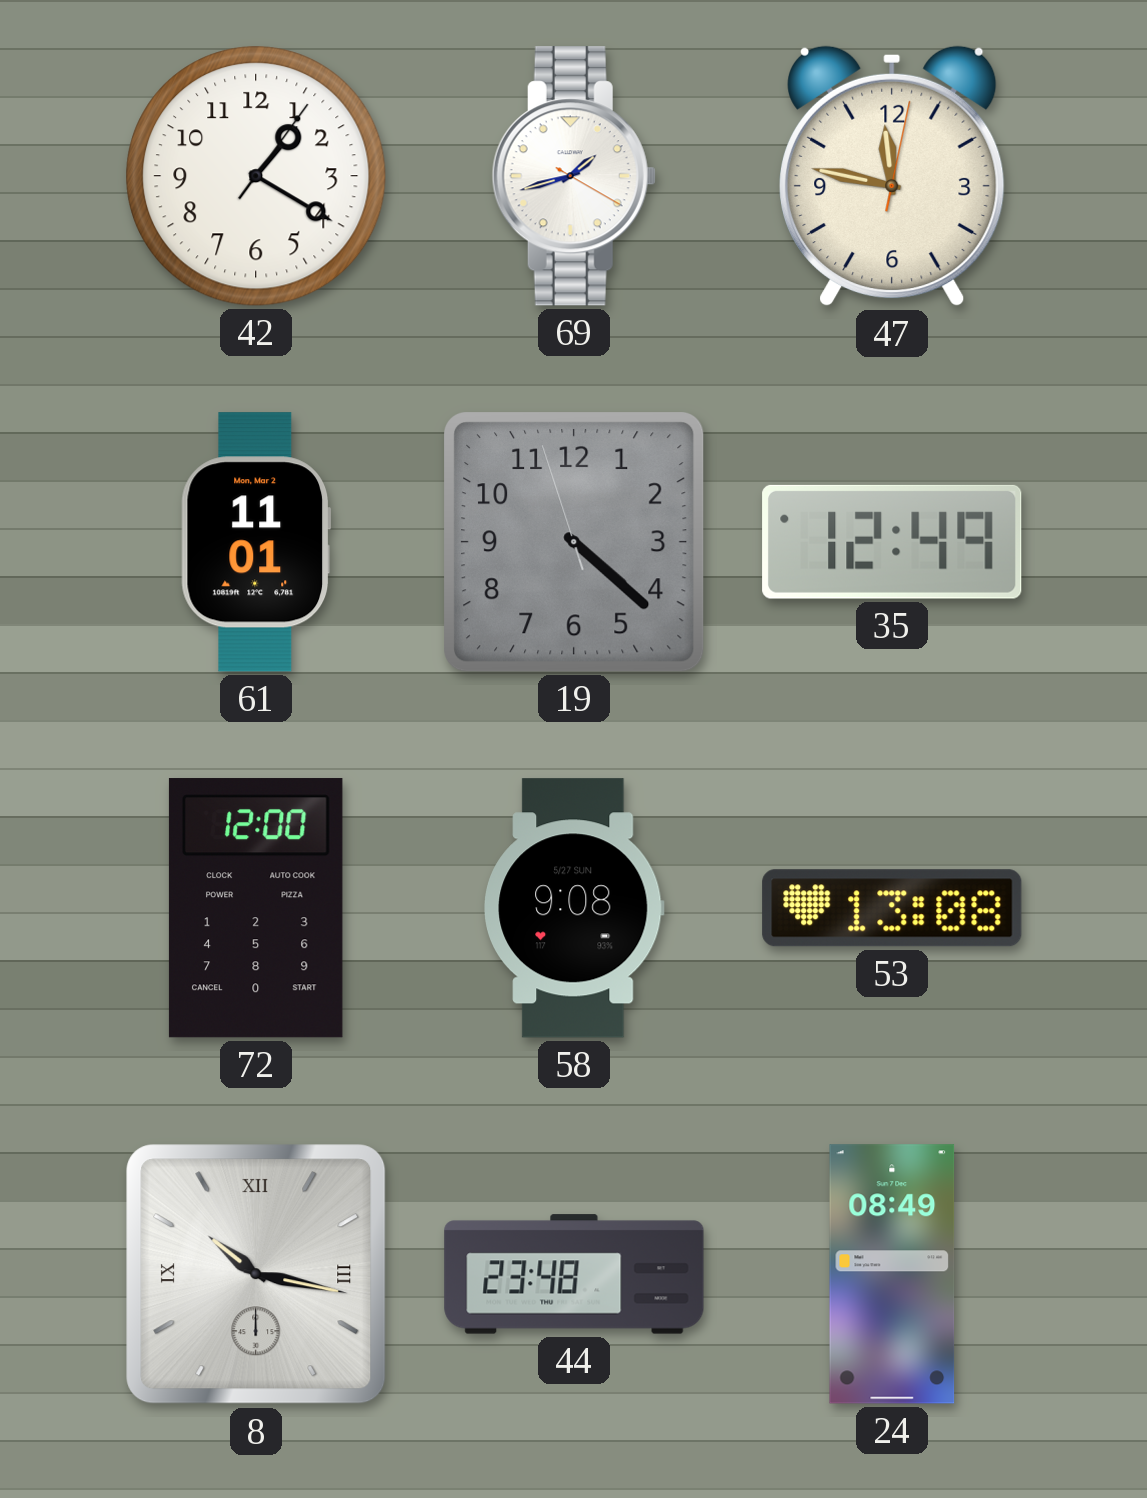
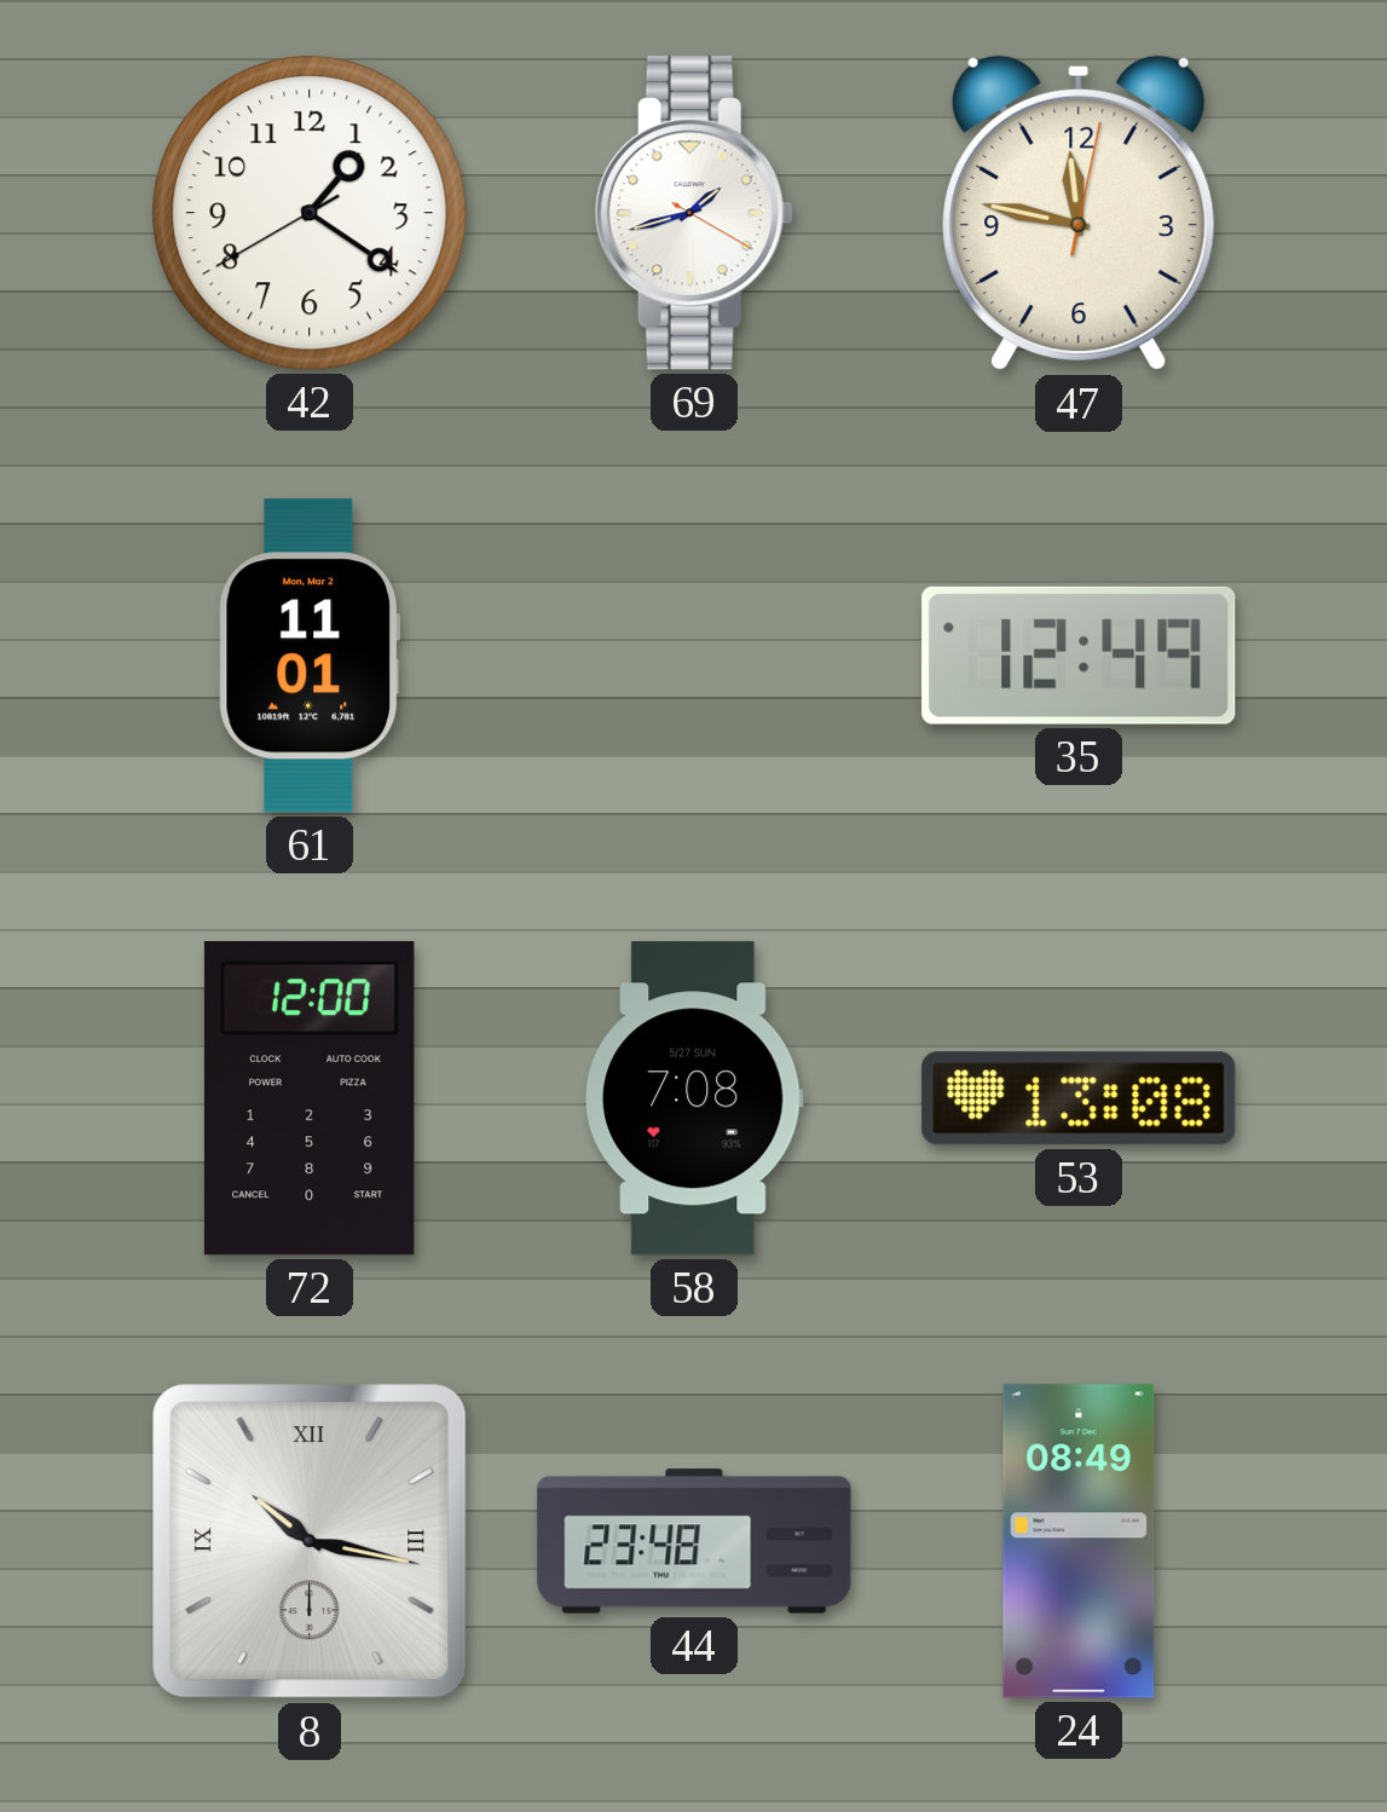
42: 1:20:06 -> 1:20:40
19: 4:21 -> none
58: 9:08 -> 7:08
